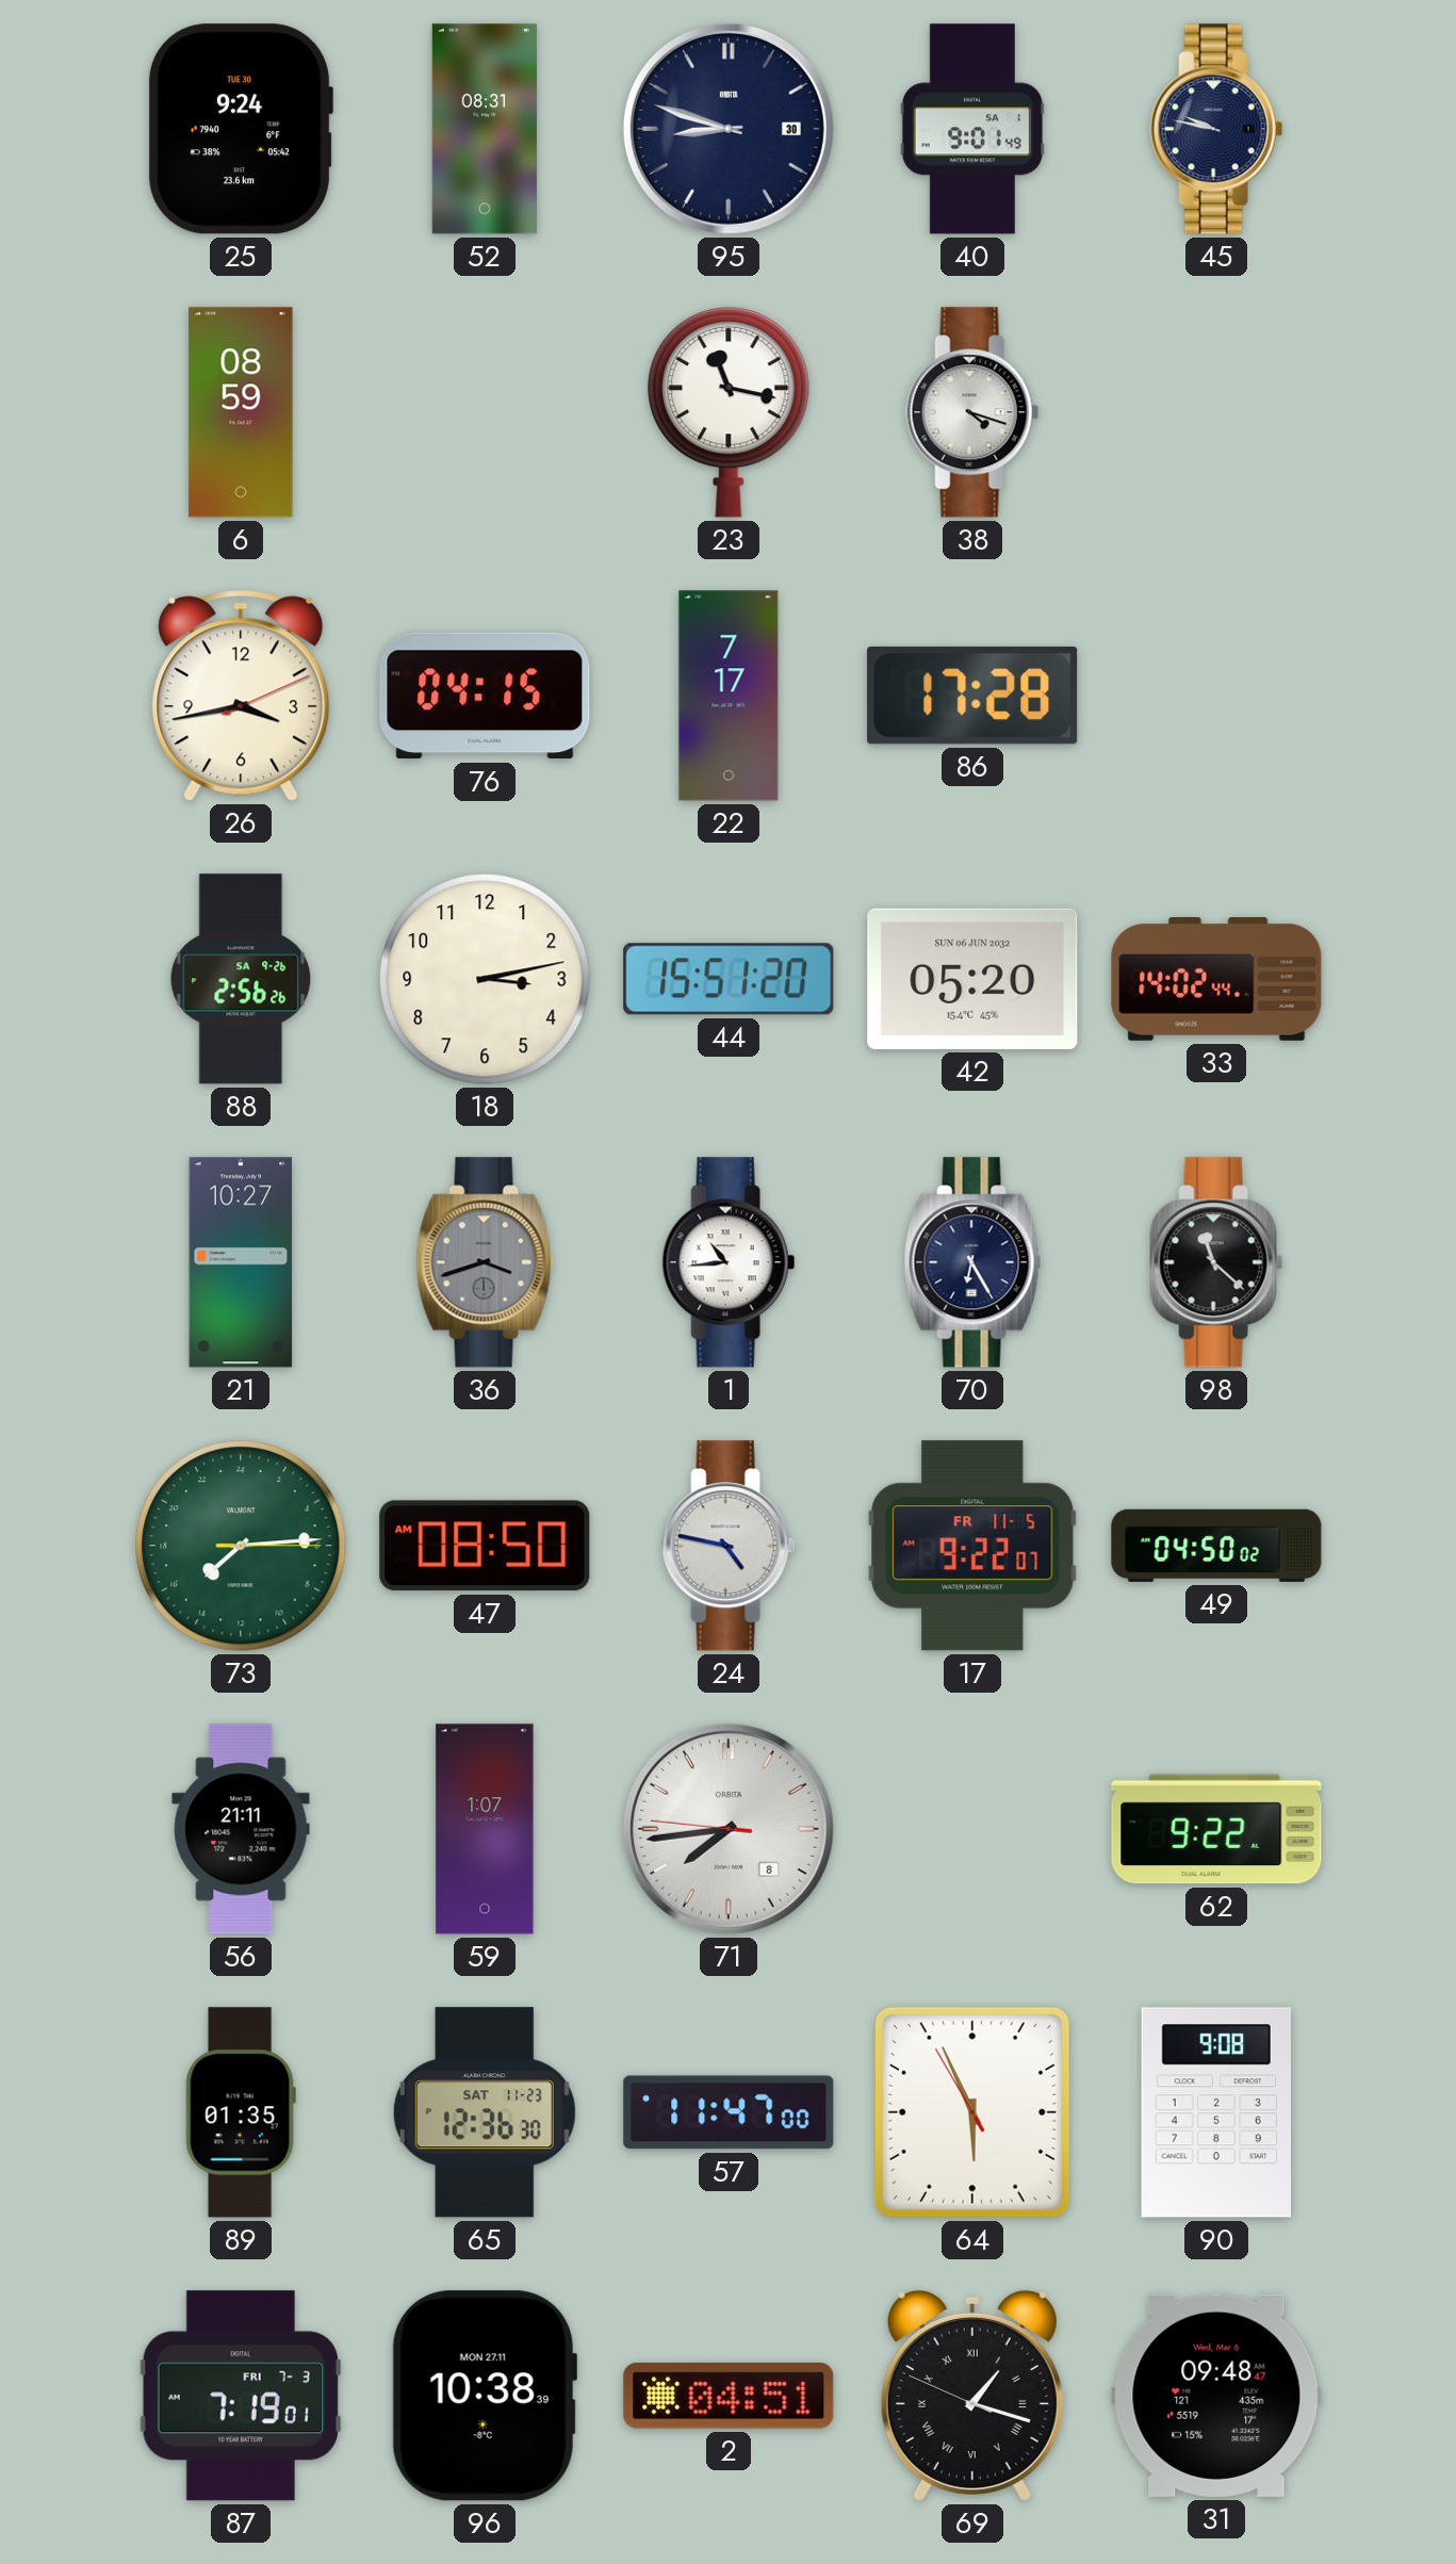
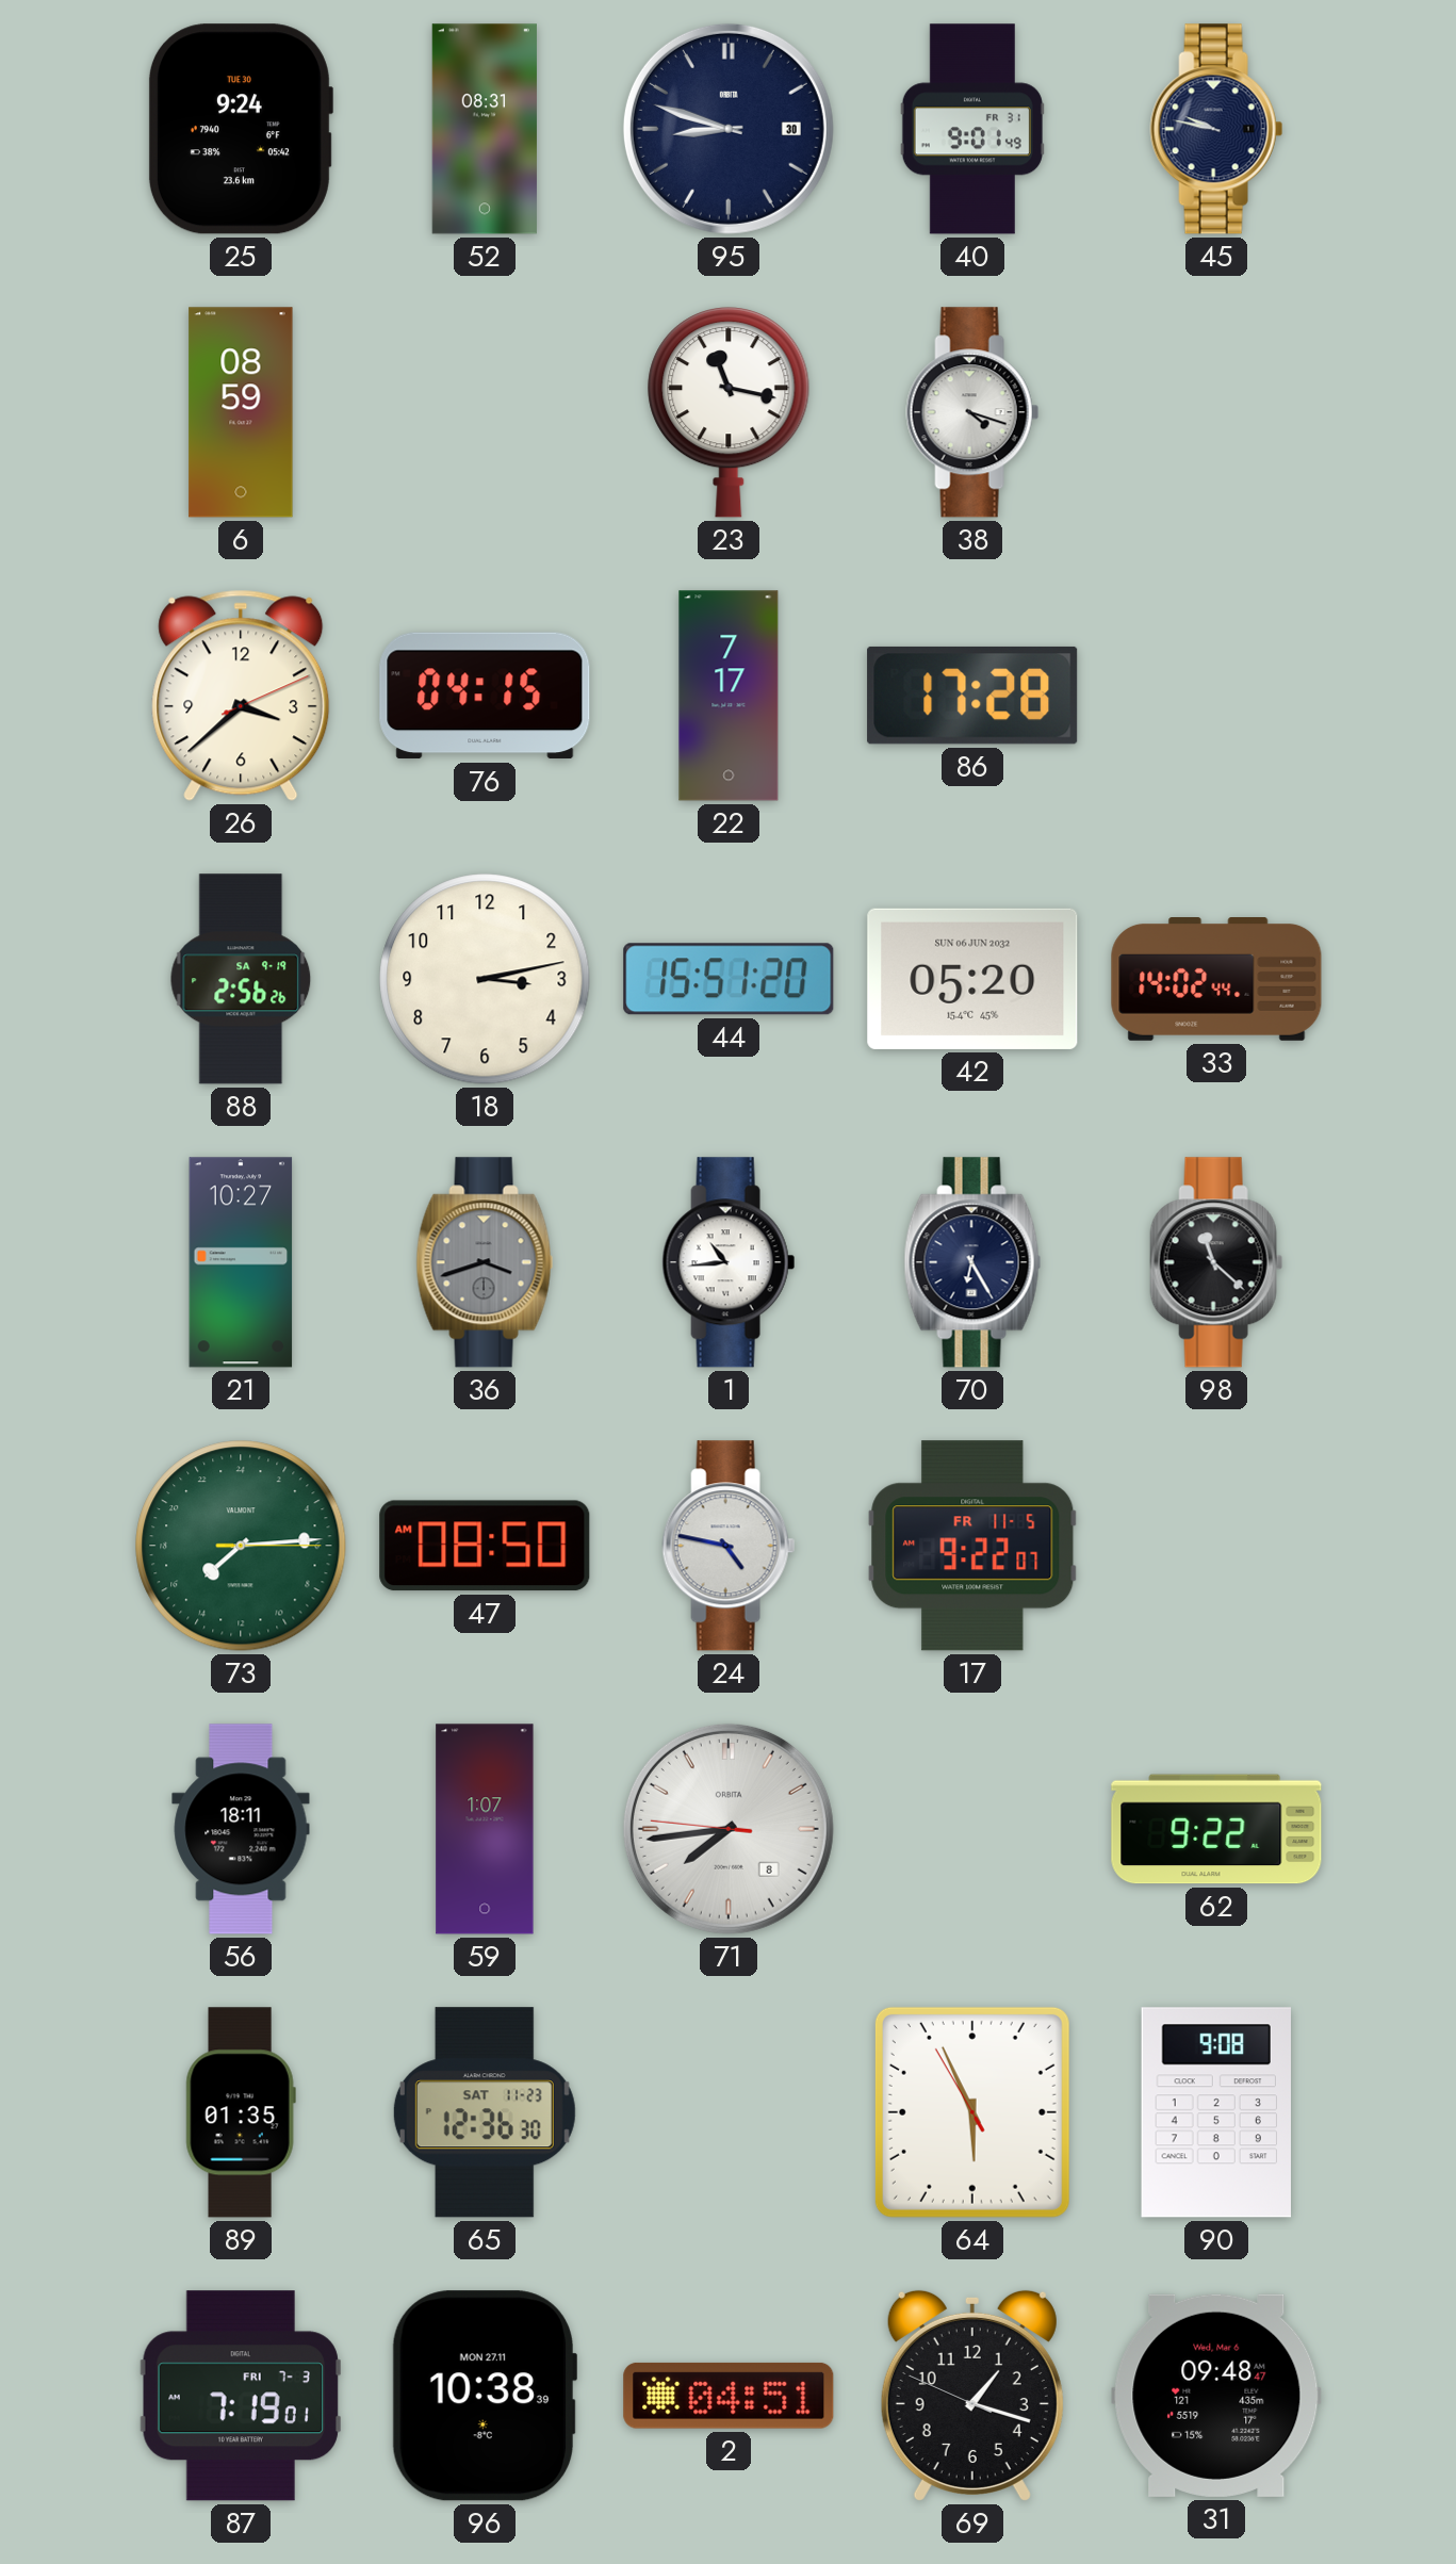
40 date: SA 1 -> FR 31
26: 3:43 -> 3:38
88 date: SA 9-26 -> SA 9-19
49: 04:50 -> none
56: 21:11 -> 18:11
57: 11:47 -> none
69 numerals: Roman -> Arabic
